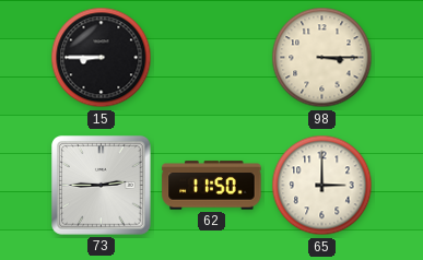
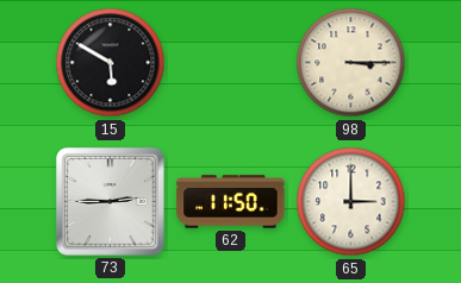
15: 8:45 -> 5:50
